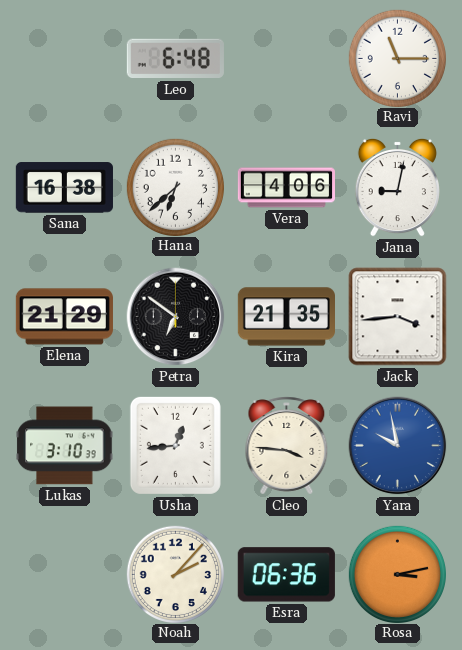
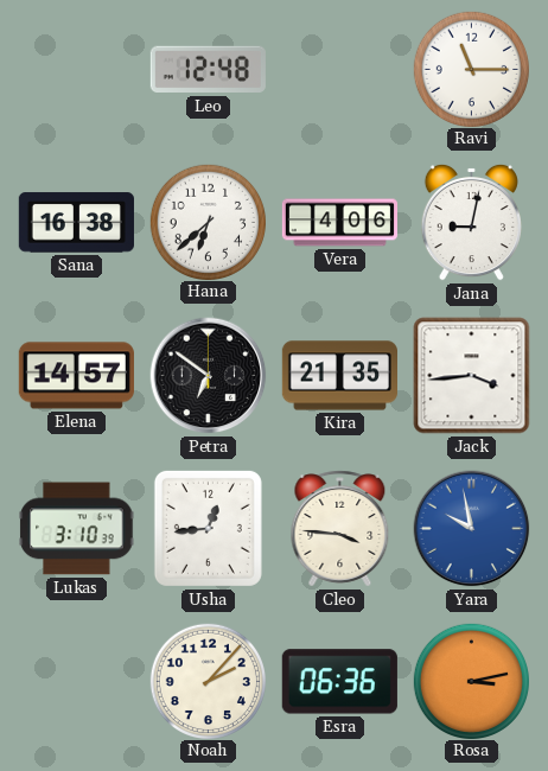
Leo: 6:48 -> 12:48
Elena: 21:29 -> 14:57
